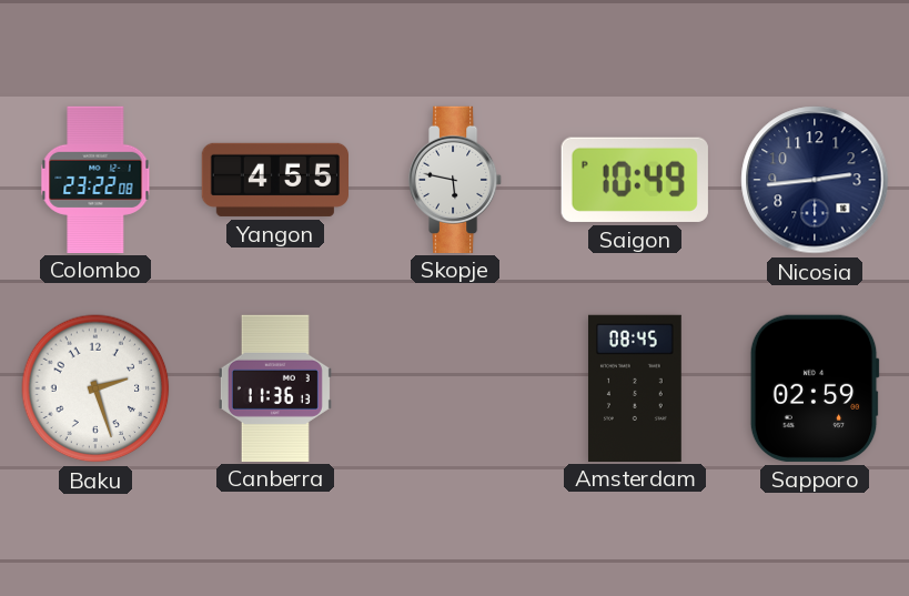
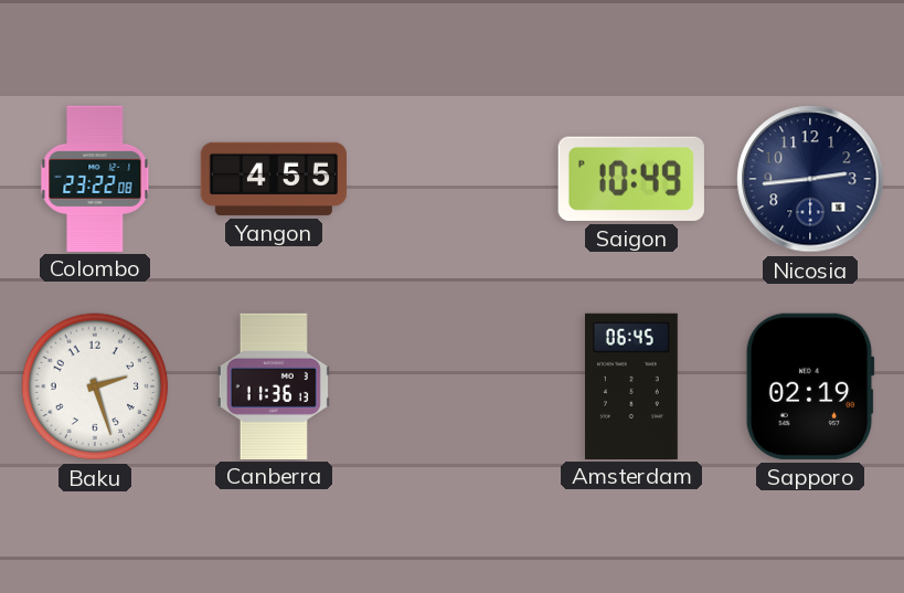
Skopje: 5:47 -> none
Amsterdam: 08:45 -> 06:45
Sapporo: 02:59 -> 02:19
